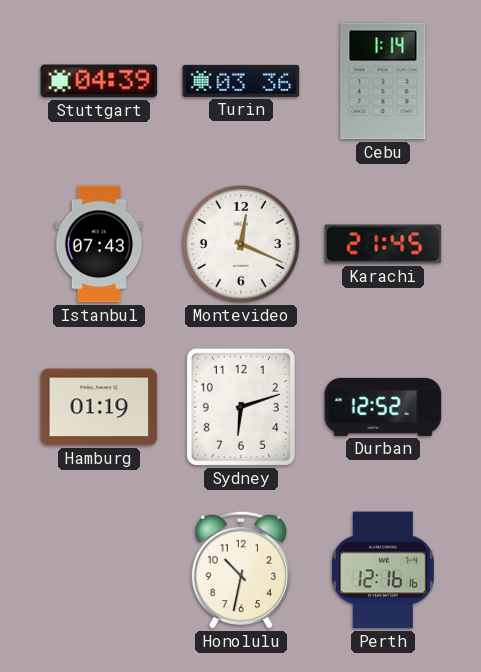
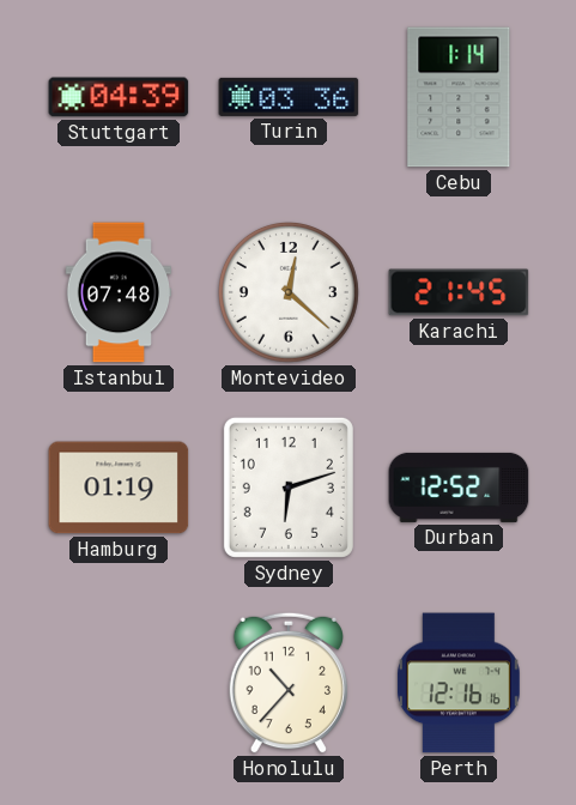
Istanbul: 07:43 -> 07:48
Montevideo: 12:19 -> 12:22
Honolulu: 10:32 -> 10:37
